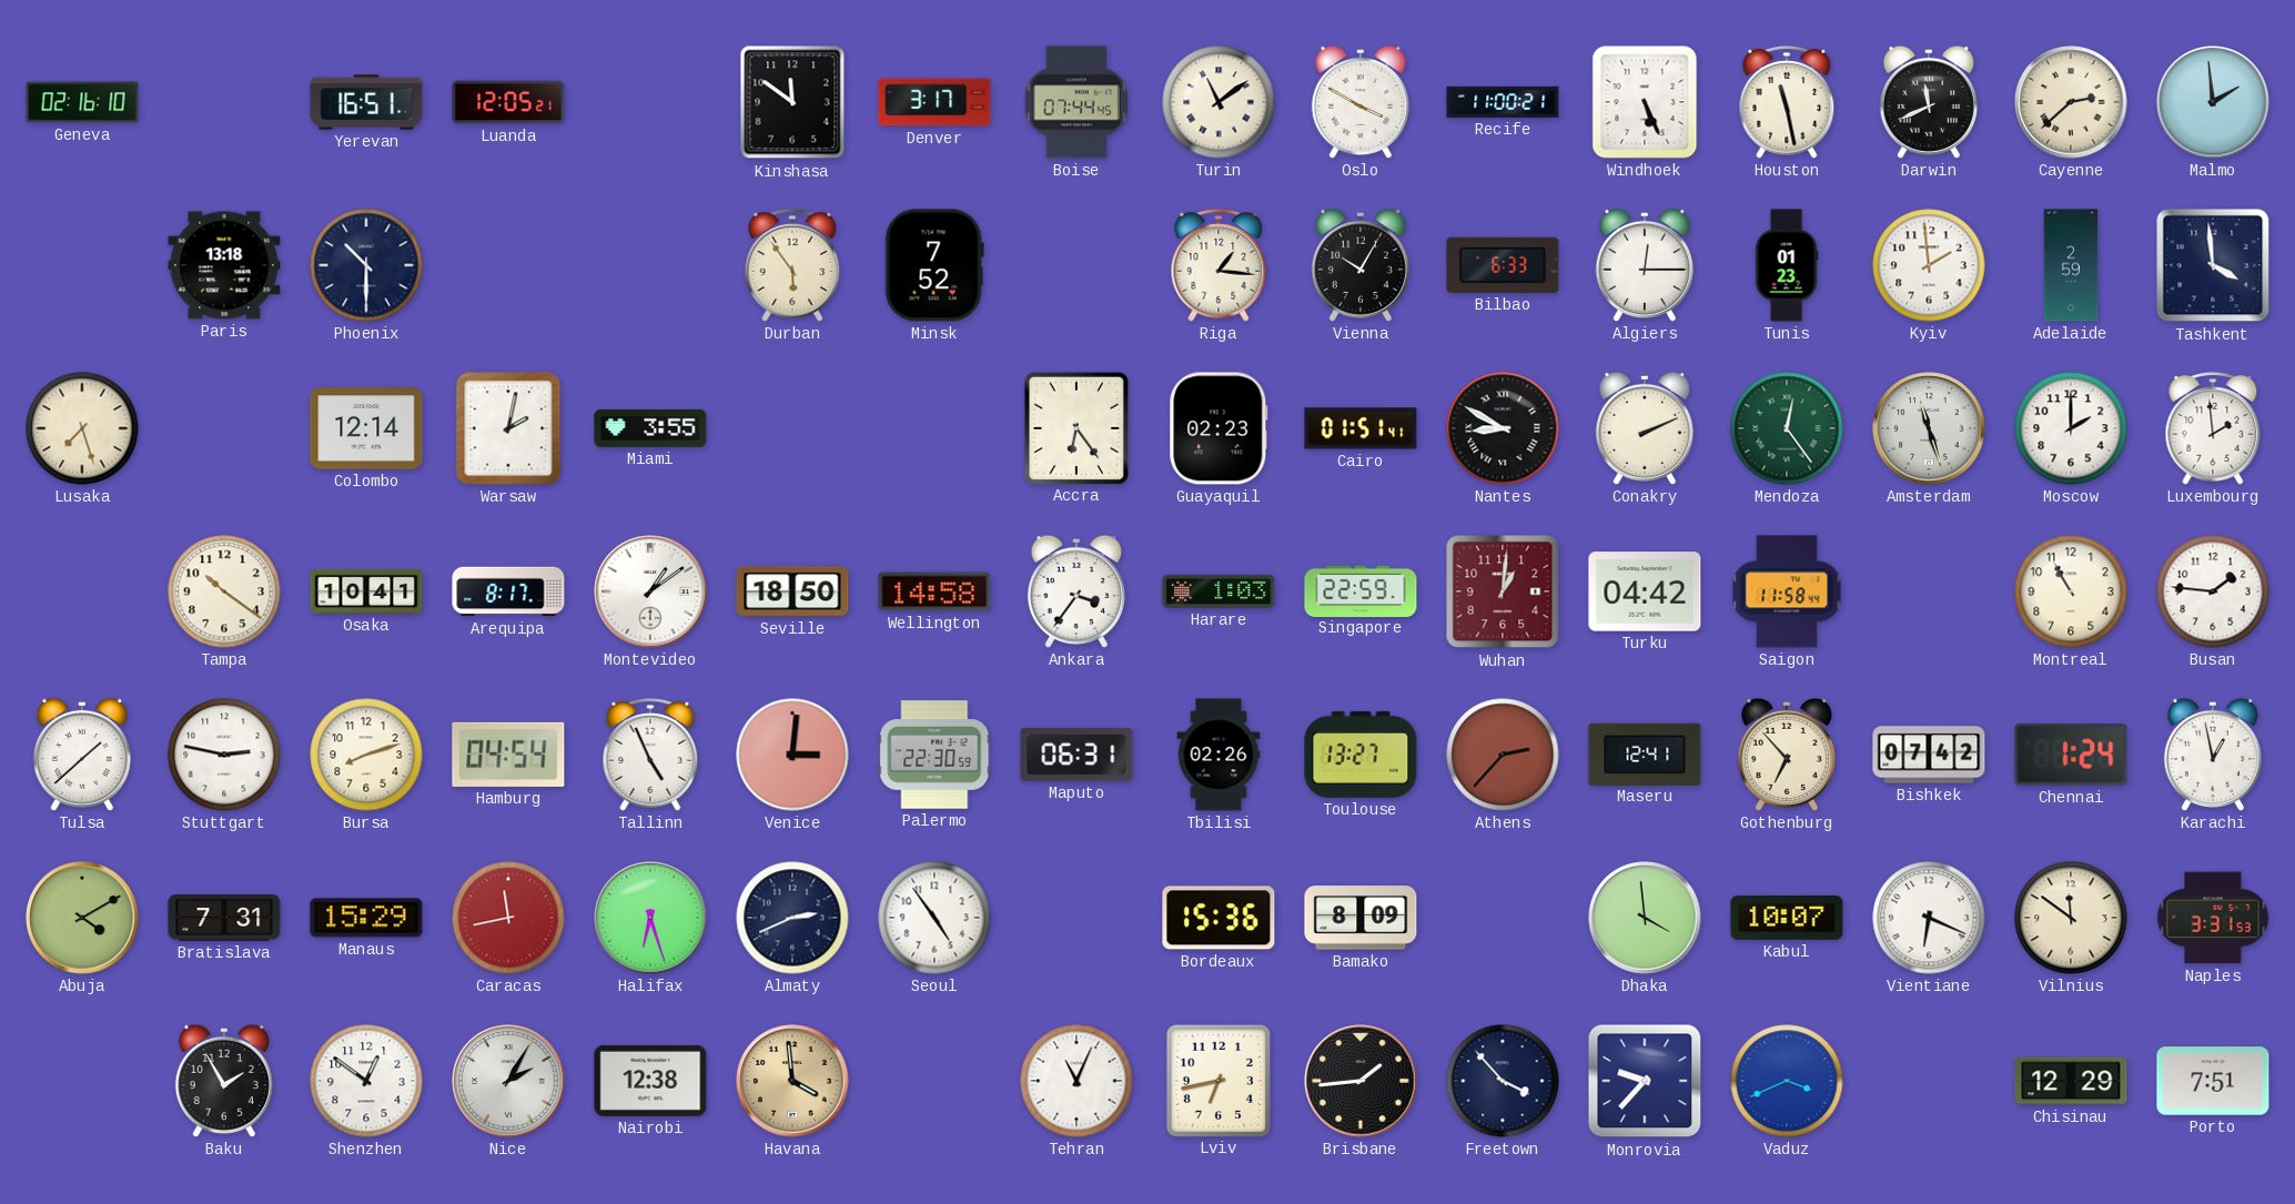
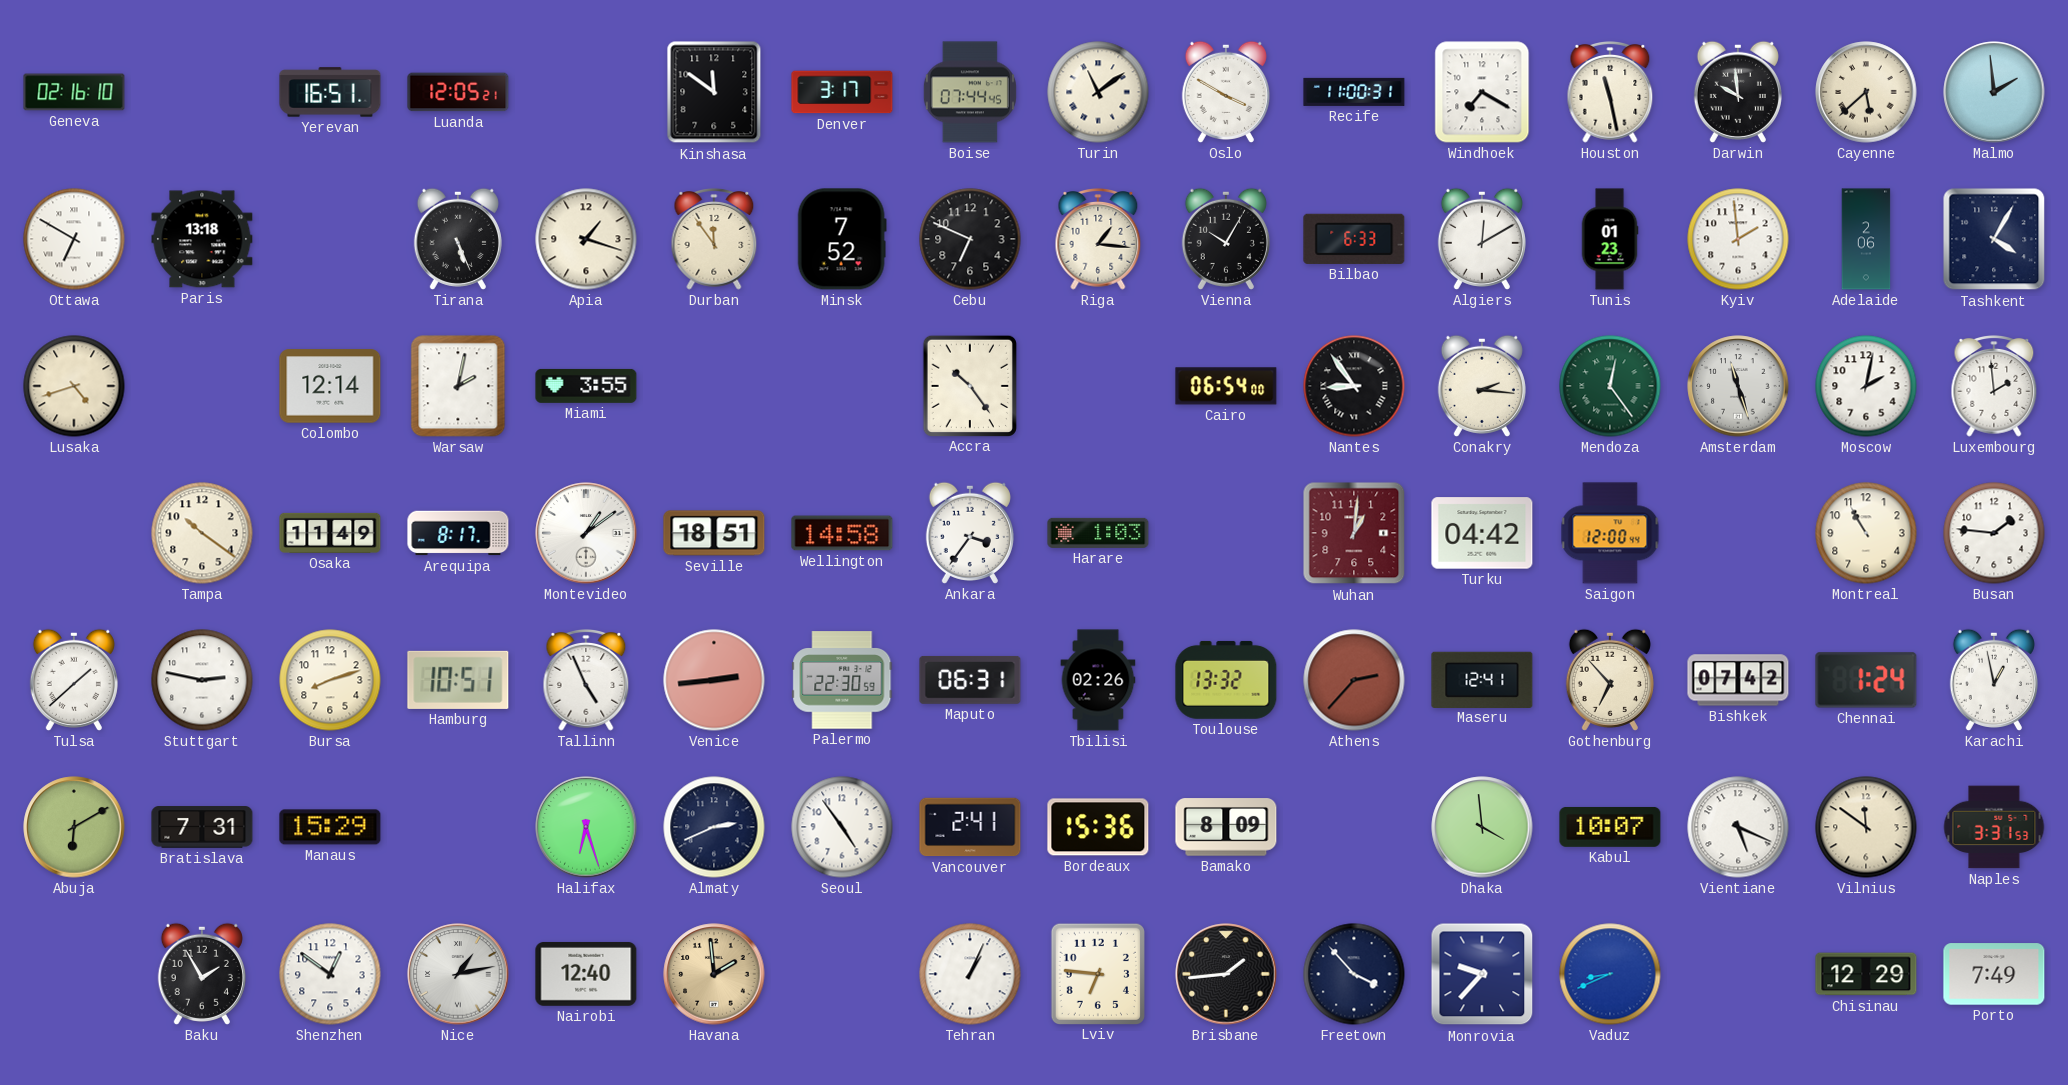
Recife: 11:00:21 -> 11:00:31
Windhoek: 5:26 -> 7:20
Darwin: 11:41 -> 9:59
Cayenne: 2:38 -> 5:38
Ottawa: none -> 6:50
Phoenix: 10:30 -> none
Tirana: none -> 5:26
Apia: none -> 1:18
Durban: 5:54 -> 11:54
Cebu: none -> 6:49
Algiers: 12:15 -> 12:10
Adelaide: 2:59 -> 2:06
Tashkent: 3:59 -> 4:05
Lusaka: 7:27 -> 4:42
Accra: 6:24 -> 10:24
Guayaquil: 02:23 -> none
Cairo: 01:51 -> 06:54
Nantes: 8:50 -> 8:54
Conakry: 2:11 -> 2:16
Moscow: 2:00 -> 2:02
Osaka: 10:41 -> 11:49
Seville: 18:50 -> 18:51
Singapore: 22:59 -> none
Saigon: 11:58 -> 12:00
Hamburg: 04:54 -> 10:51
Venice: 3:01 -> 2:44
Toulouse: 13:27 -> 13:32
Abuja: 4:10 -> 6:10
Caracas: 11:43 -> none
Vancouver: none -> 2:41
Vientiane: 6:19 -> 5:19
Nice: 2:05 -> 1:13
Nairobi: 12:38 -> 12:40
Havana: 3:59 -> 1:59
Tehran: 11:04 -> 1:04
Lviv: 6:43 -> 6:46
Vaduz: 3:41 -> 8:41
Porto: 7:51 -> 7:49
